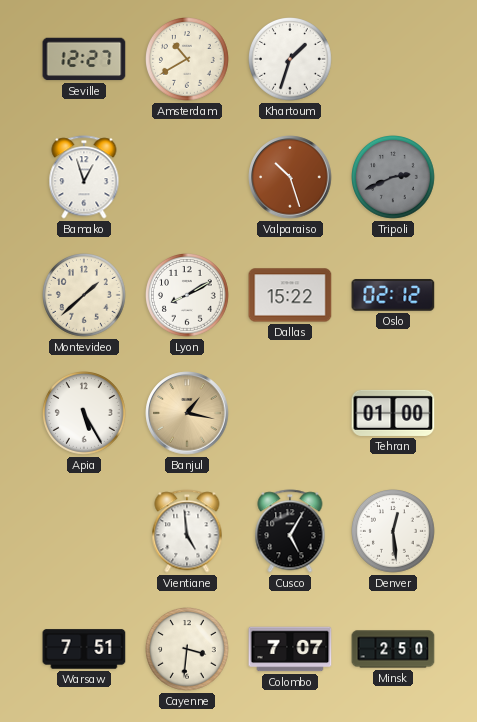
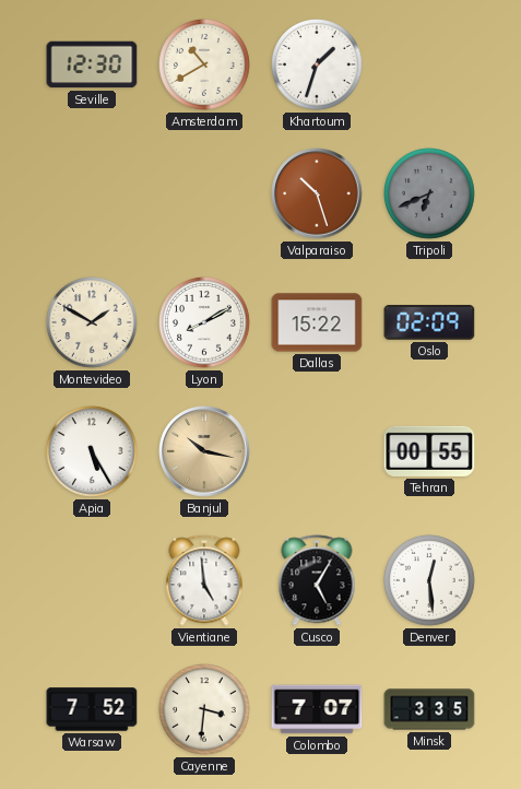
Seville: 12:27 -> 12:30
Bamako: 12:57 -> none
Tripoli: 2:41 -> 6:41
Montevideo: 1:38 -> 1:50
Oslo: 02:12 -> 02:09
Banjul: 1:17 -> 10:17
Tehran: 01:00 -> 00:55
Warsaw: 7:51 -> 7:52
Minsk: 2:50 -> 3:35
